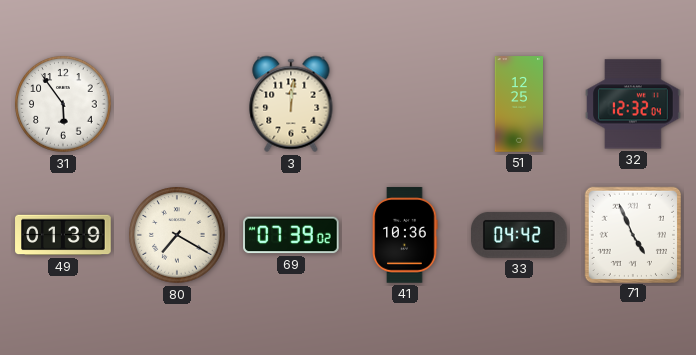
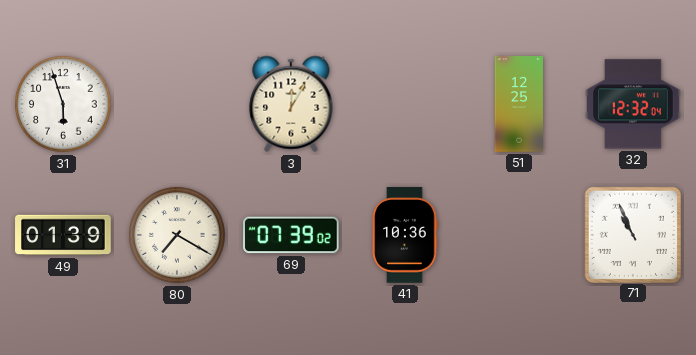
31: 5:54 -> 5:57
3: 12:01 -> 12:05
33: 04:42 -> none
71: 4:56 -> 10:56
